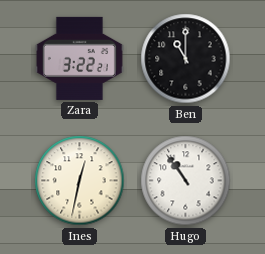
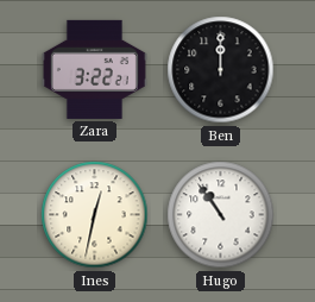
Ben: 11:00 -> 12:00
